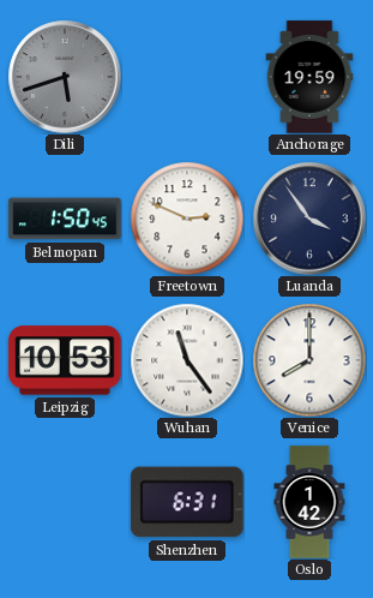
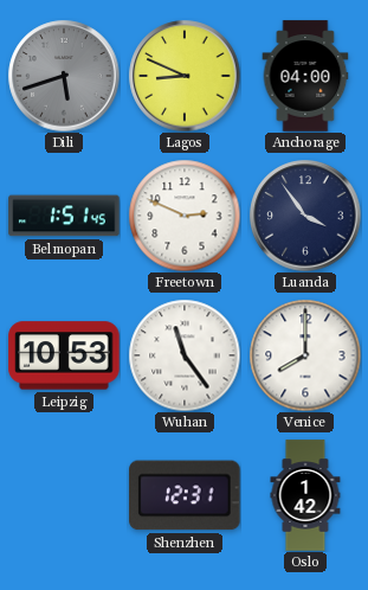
Lagos: none -> 8:49
Anchorage: 19:59 -> 04:00
Belmopan: 1:50 -> 1:51
Shenzhen: 6:31 -> 12:31
